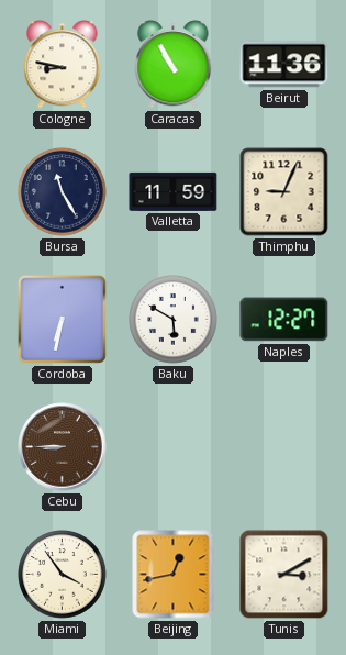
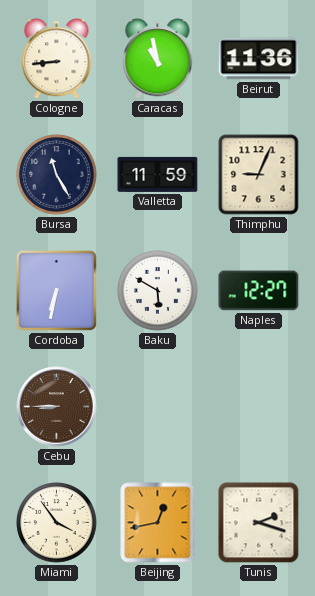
Cologne: 8:47 -> 8:44
Caracas: 10:55 -> 10:58
Tunis: 3:10 -> 2:18
